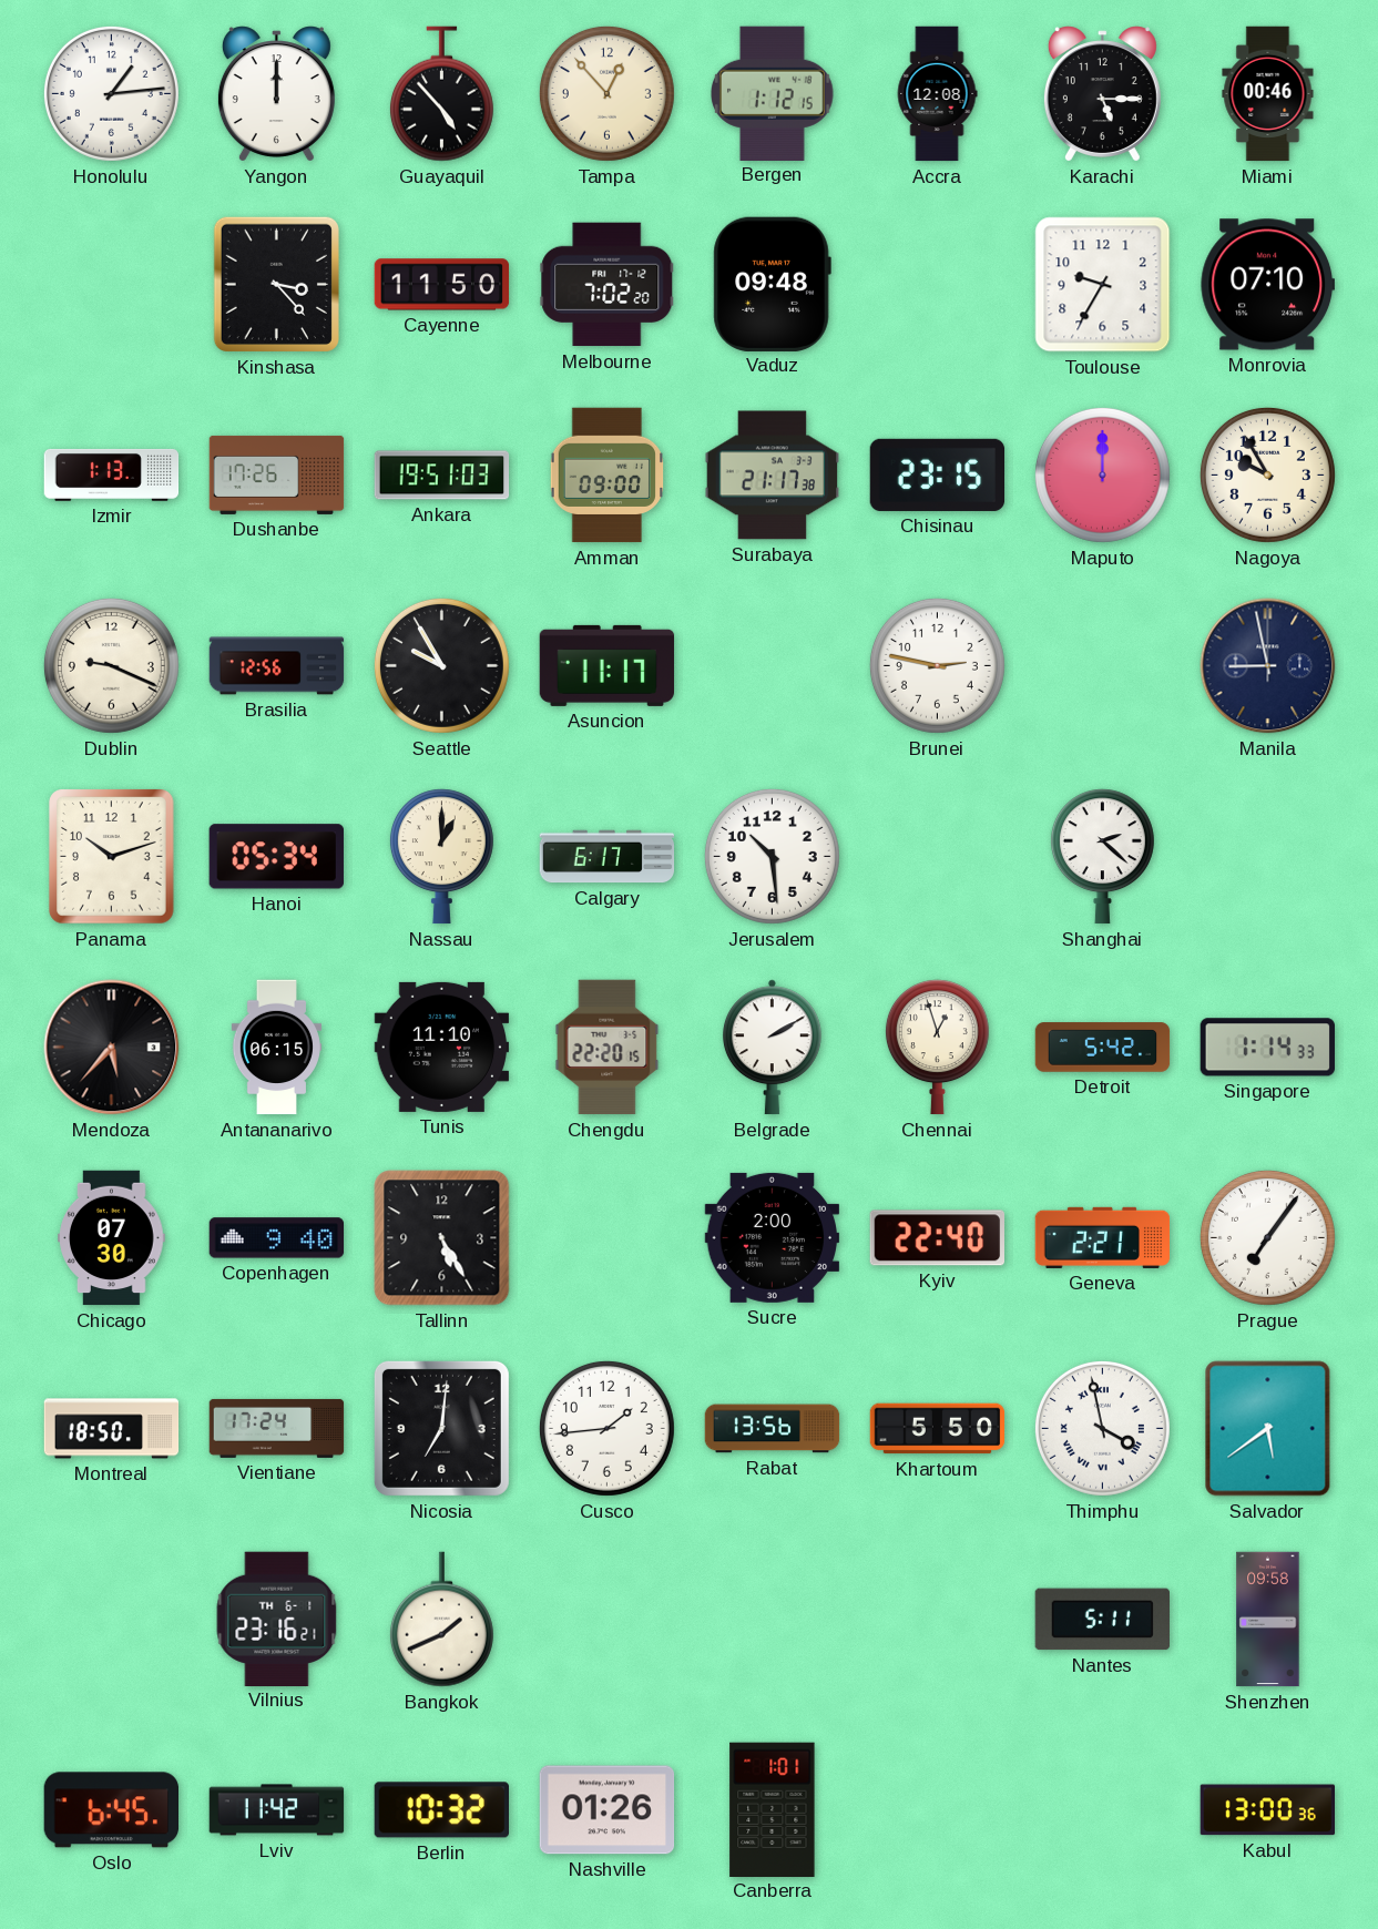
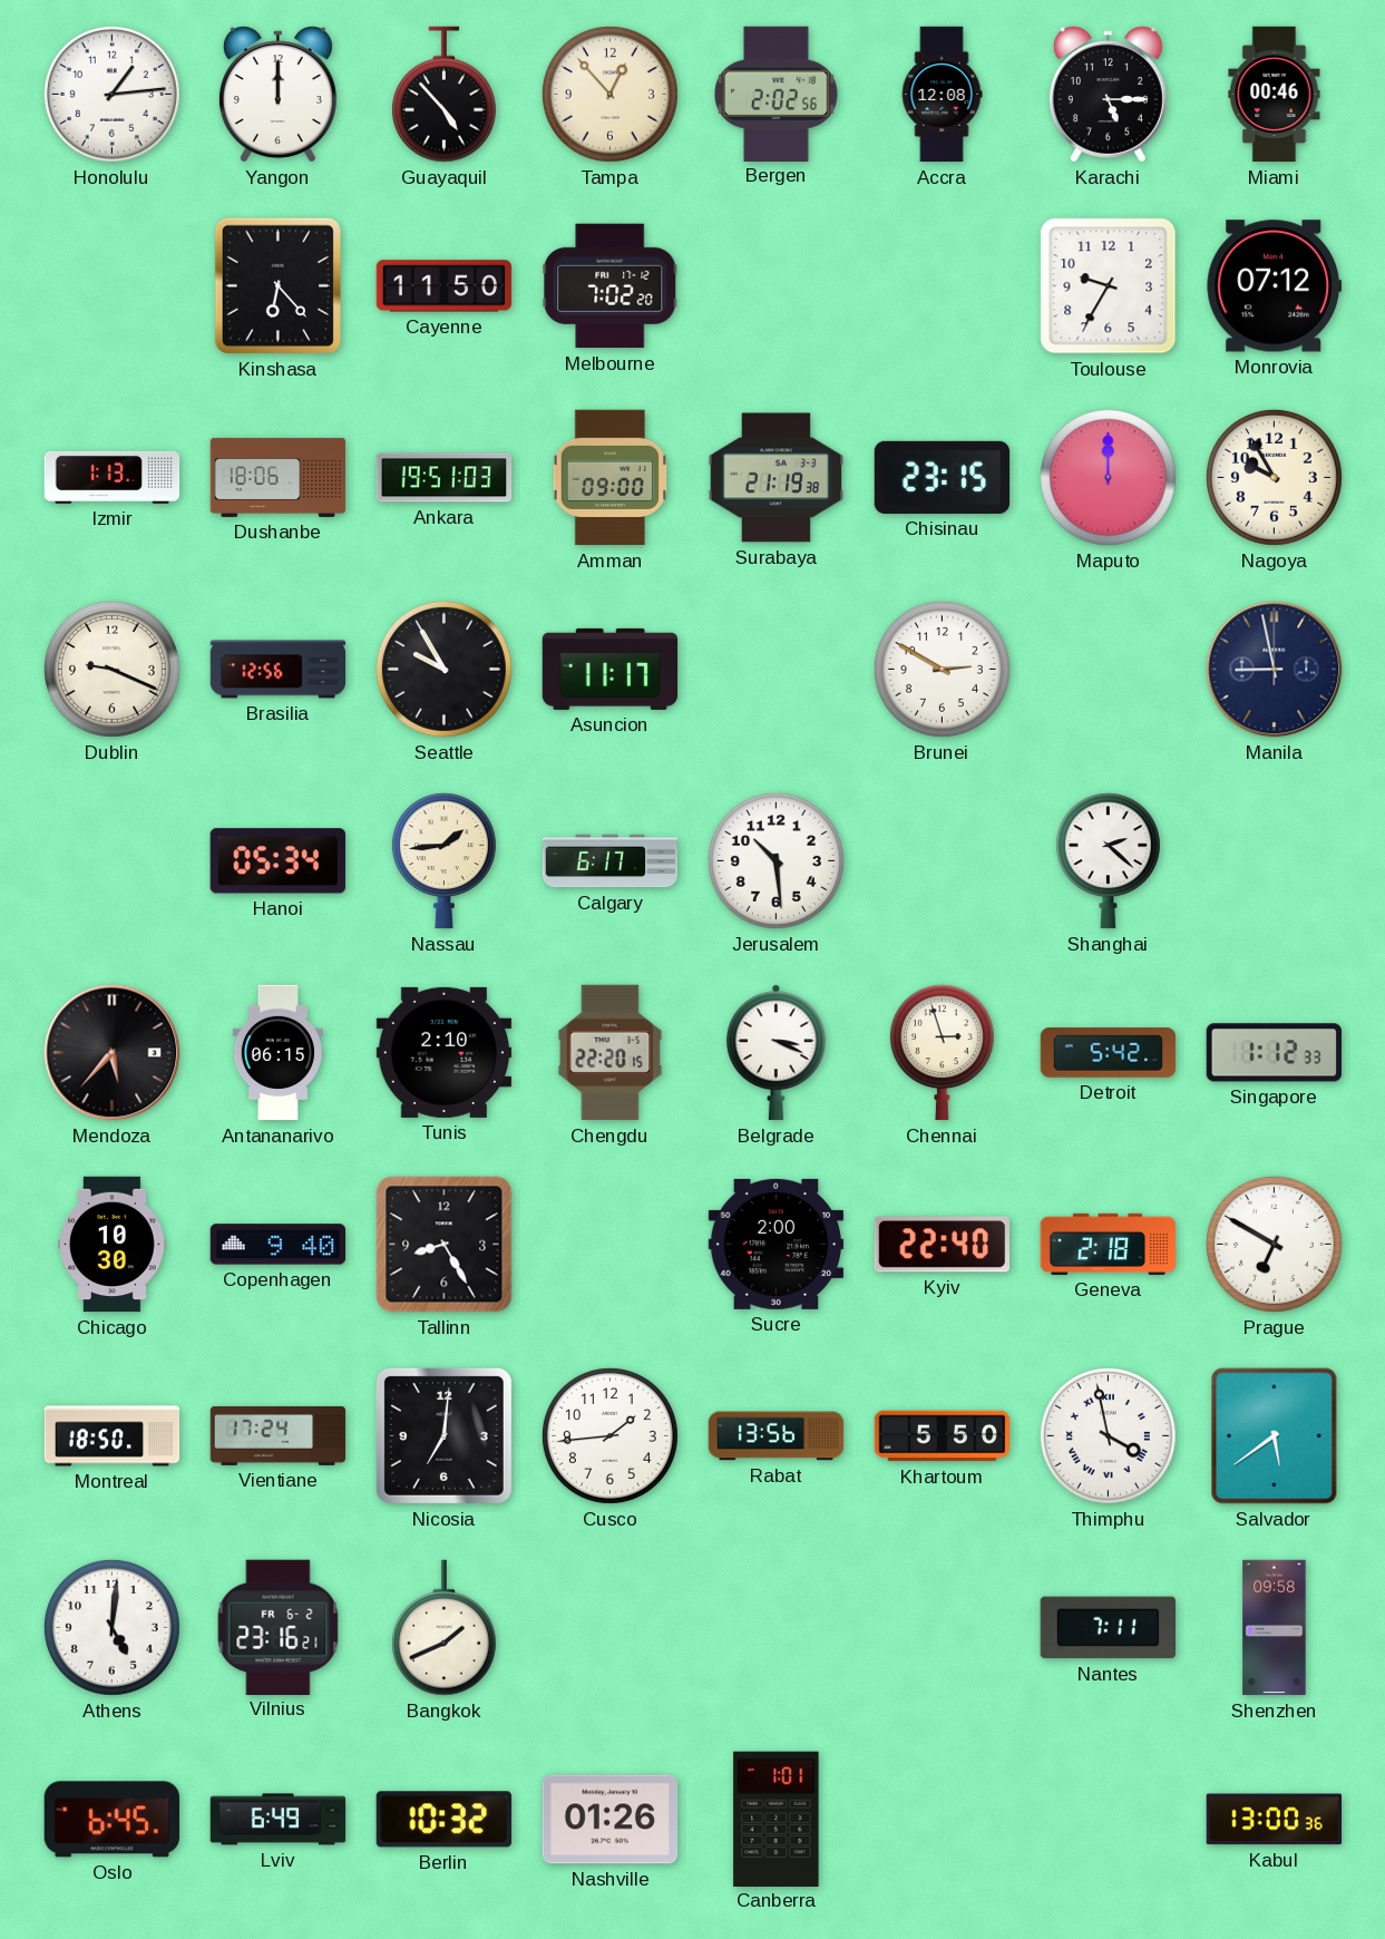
Bergen: 1:12 -> 2:02
Kinshasa: 3:23 -> 6:23
Vaduz: 09:48 -> none
Monrovia: 07:10 -> 07:12
Dushanbe: 17:26 -> 18:06
Surabaya: 21:17 -> 21:19
Brunei: 2:47 -> 2:50
Panama: 10:12 -> none
Nassau: 1:00 -> 1:44
Tunis: 11:10 -> 2:10
Belgrade: 2:10 -> 3:19
Chennai: 12:57 -> 2:57
Singapore: 1:14 -> 1:12
Chicago: 07:30 -> 10:30
Tallinn: 5:25 -> 8:25
Geneva: 2:21 -> 2:18
Prague: 7:06 -> 6:50
Athens: none -> 5:01
Vilnius date: TH 6-1 -> FR 6-2
Nantes: 5:11 -> 7:11
Lviv: 11:42 -> 6:49
